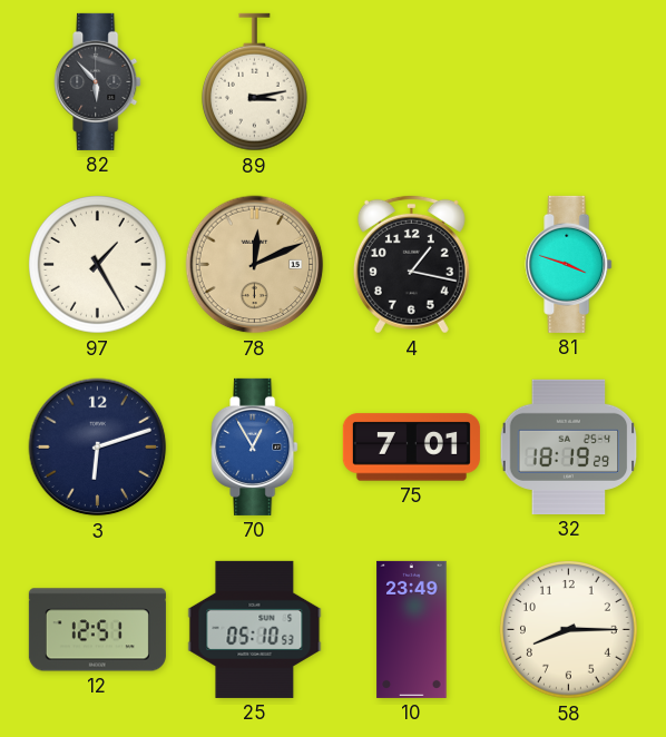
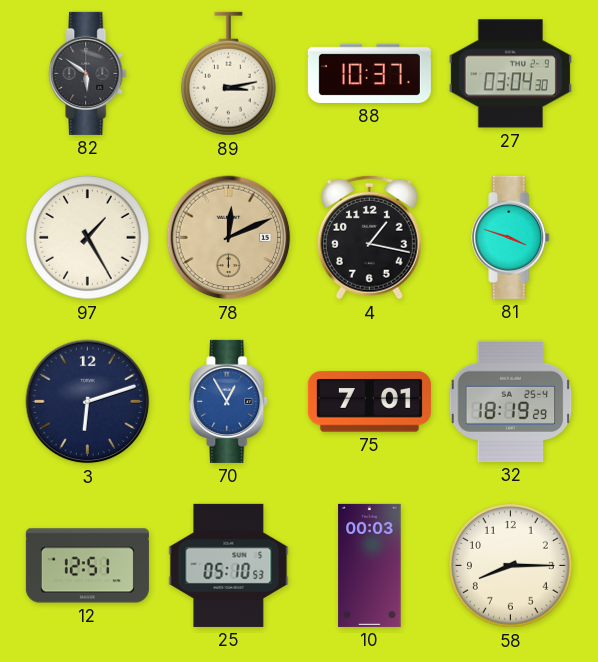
82: 5:53 -> 5:51
88: none -> 10:37
27: none -> 03:04
10: 23:49 -> 00:03
